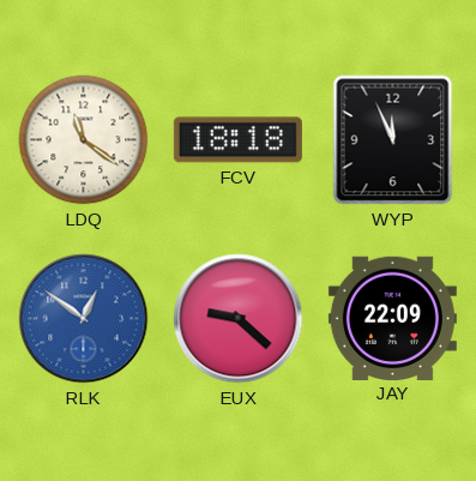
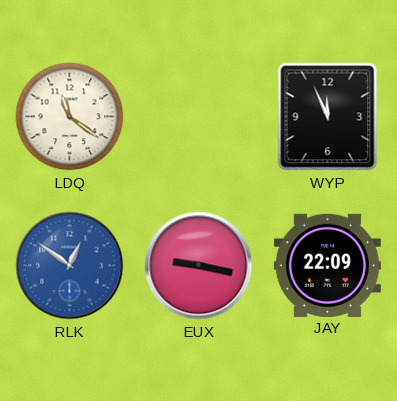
FCV: 18:18 -> none
EUX: 9:22 -> 9:17
